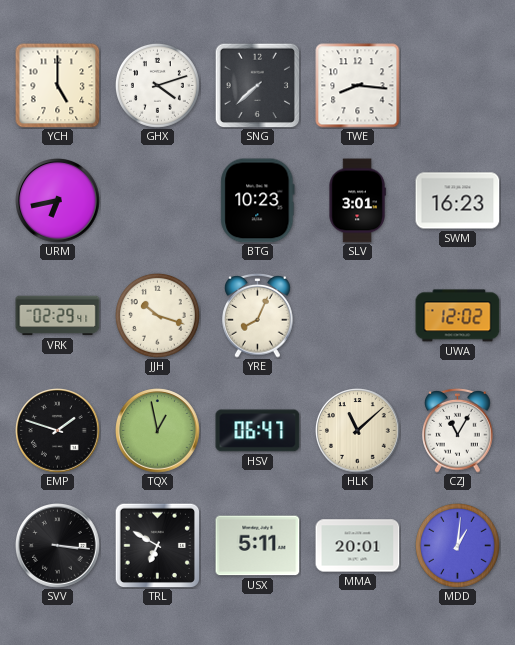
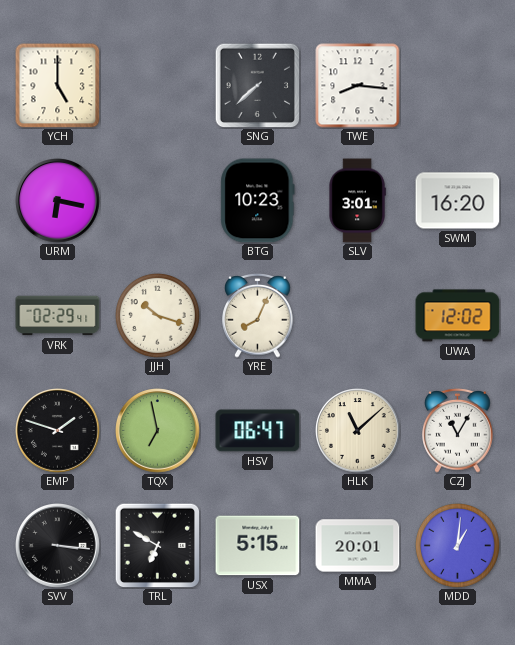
GHX: 4:12 -> none
URM: 6:43 -> 6:17
SWM: 16:23 -> 16:20
TQX: 12:58 -> 6:58
USX: 5:11 -> 5:15
